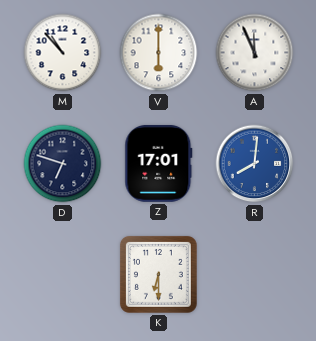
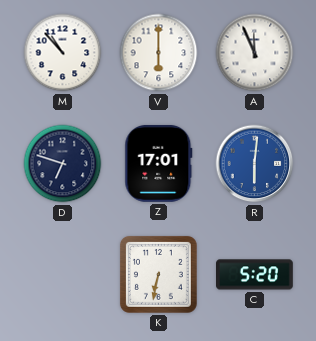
R: 8:01 -> 6:01
K: 6:30 -> 6:32
C: none -> 5:20
